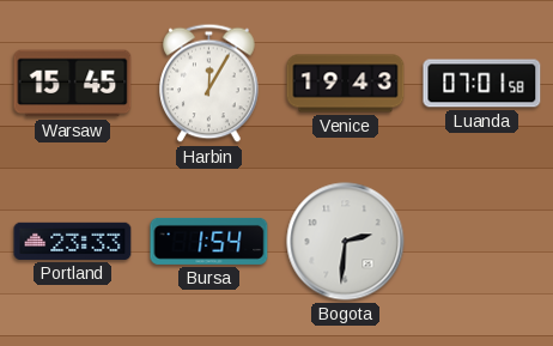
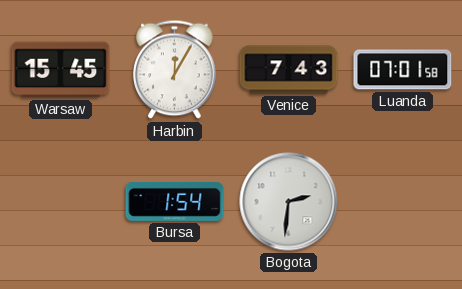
Venice: 19:43 -> 7:43
Portland: 23:33 -> none
